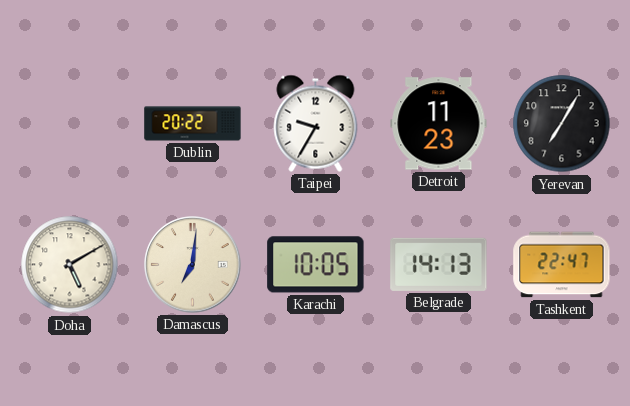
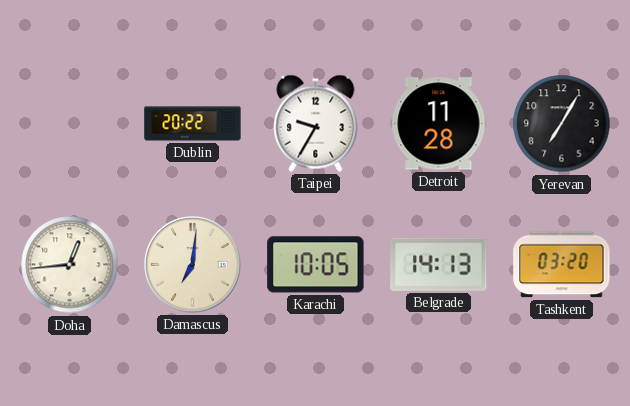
Detroit: 11:23 -> 11:28
Doha: 5:10 -> 12:44
Tashkent: 22:47 -> 03:20
